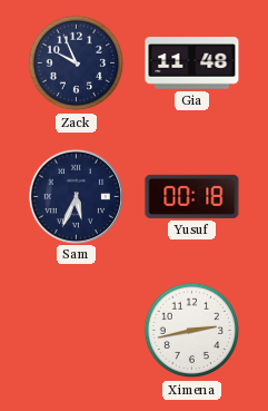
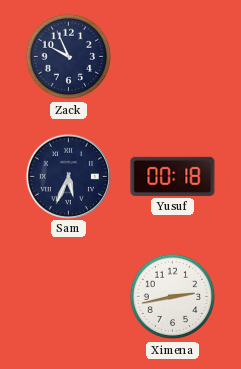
Gia: 11:48 -> none
